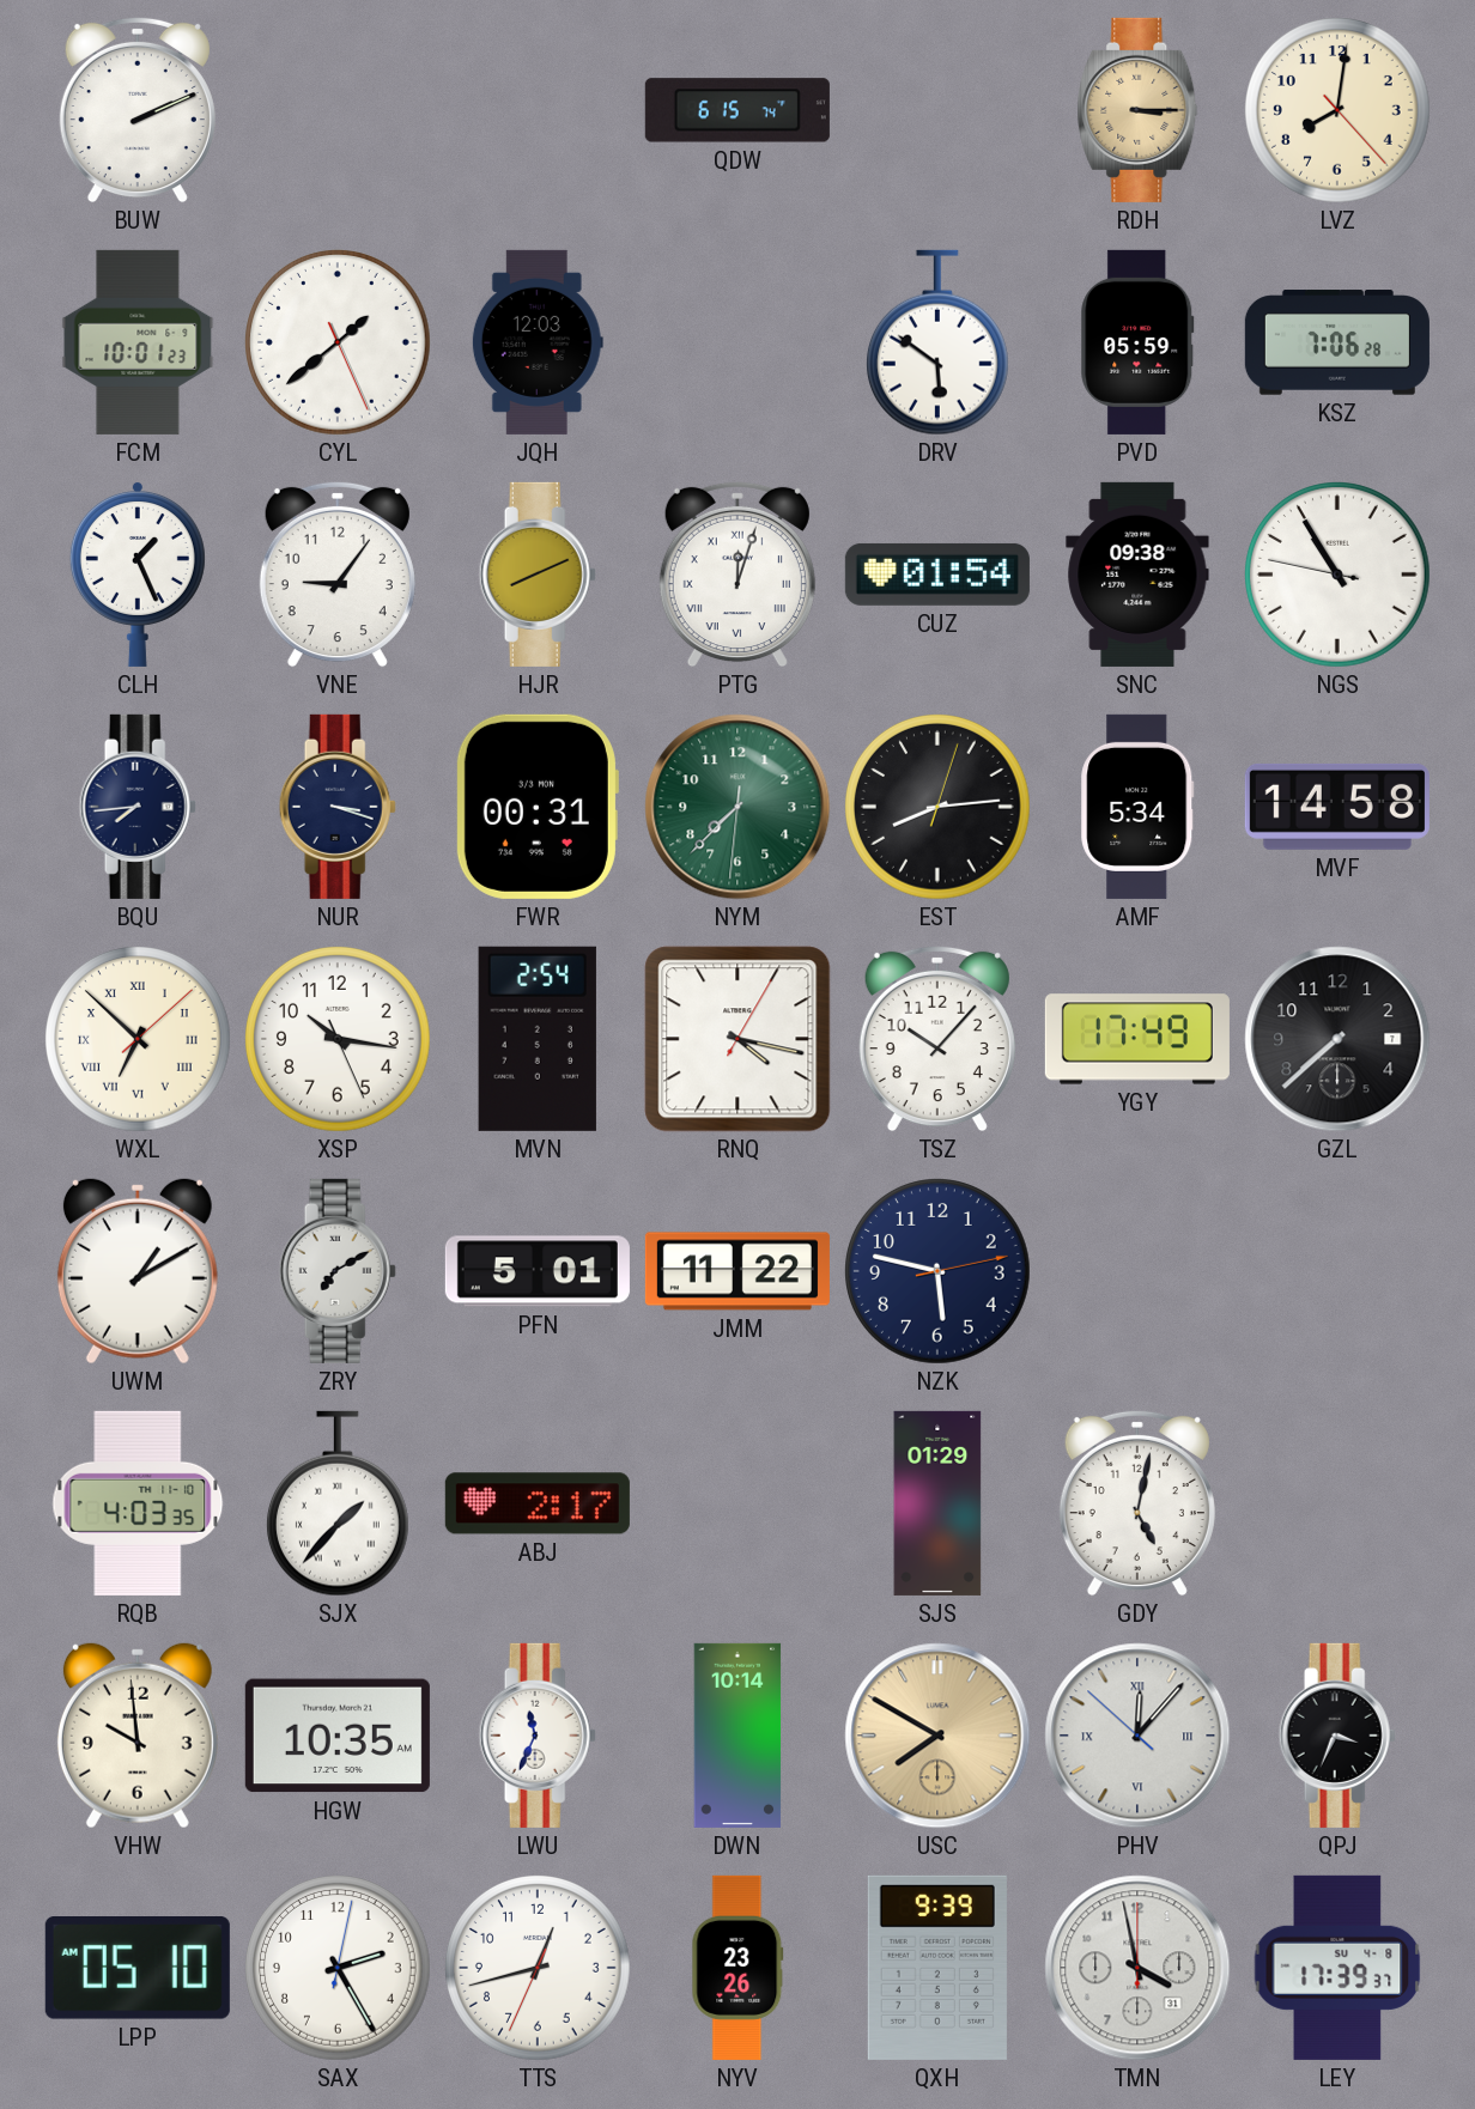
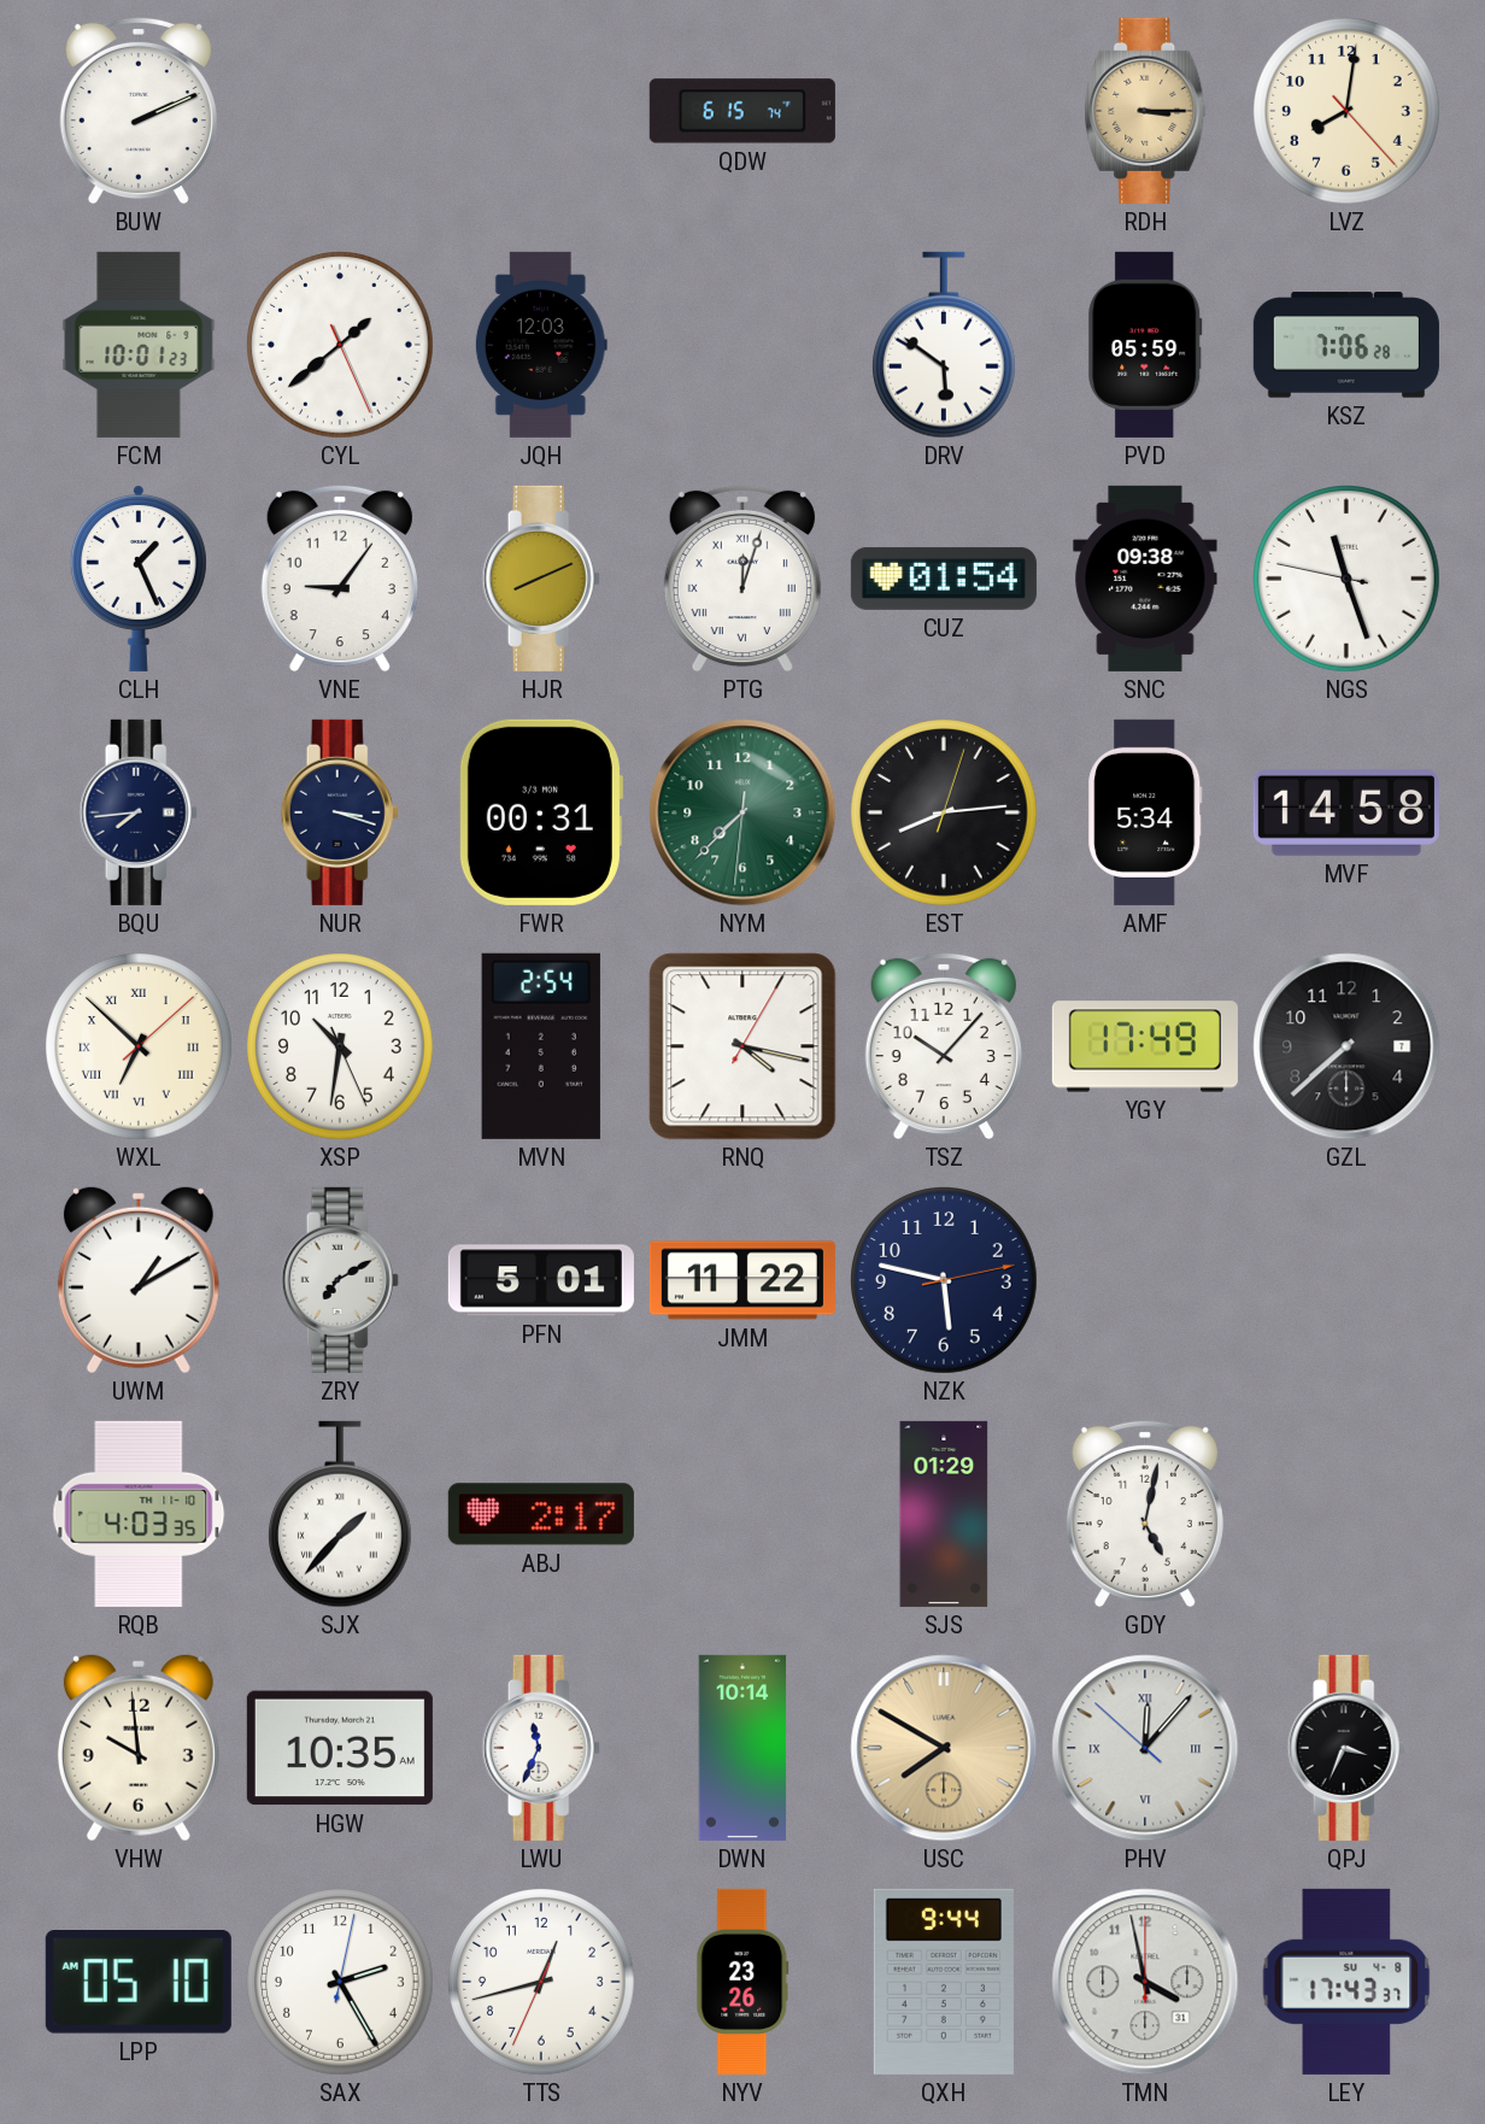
NGS: 10:54 -> 11:26
XSP: 10:16 -> 10:31
QXH: 9:39 -> 9:44
LEY: 17:39 -> 17:43
